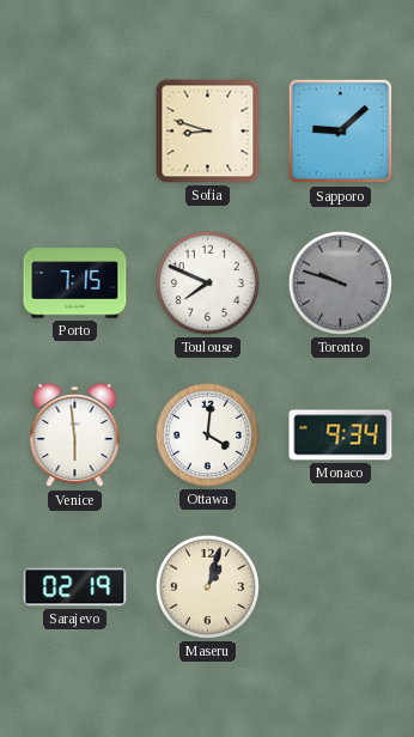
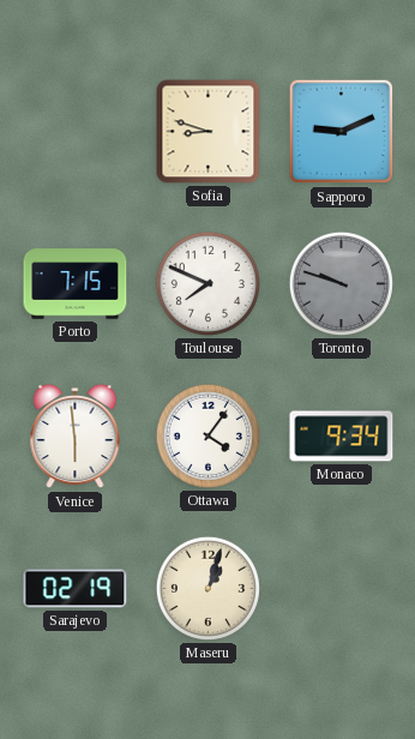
Sapporo: 9:08 -> 9:11
Ottawa: 4:01 -> 4:06
